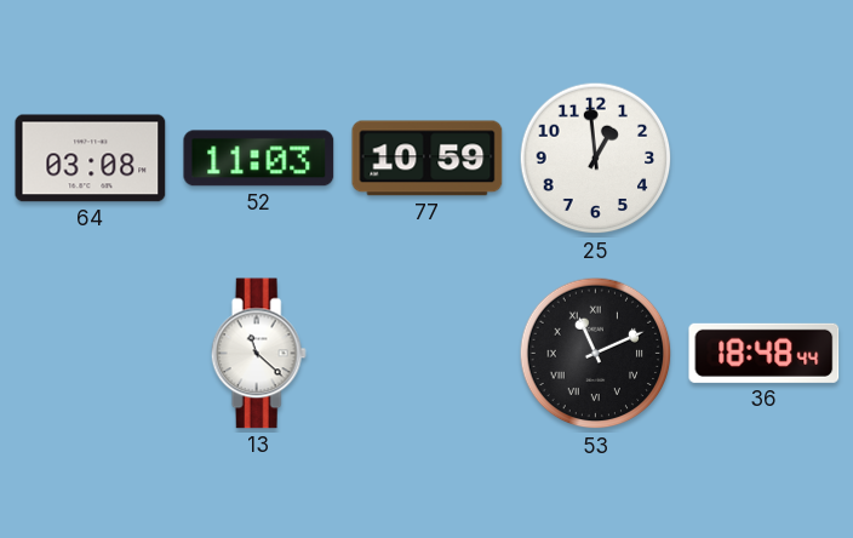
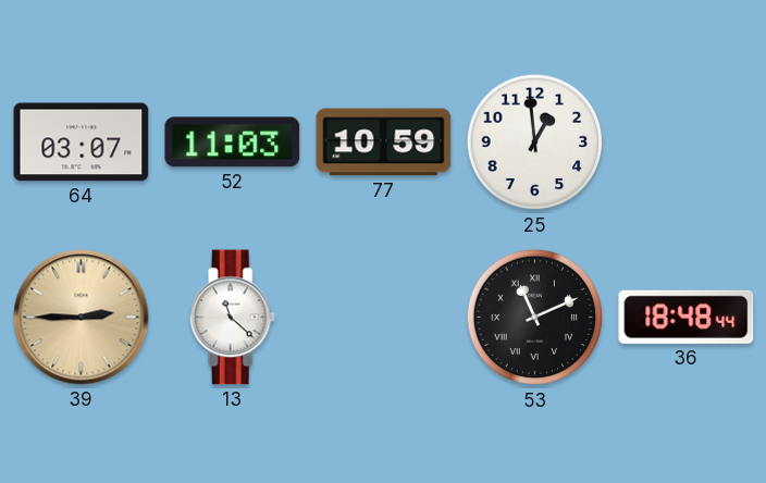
64: 03:08 -> 03:07
39: none -> 2:45
